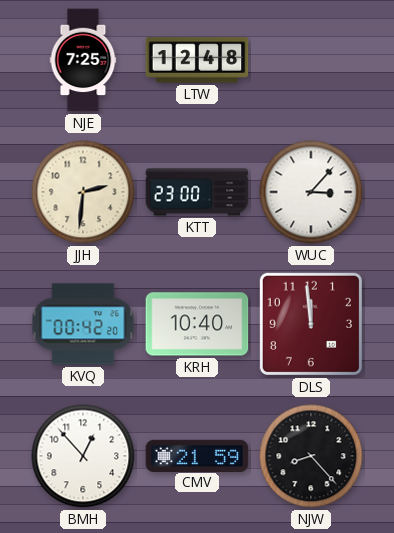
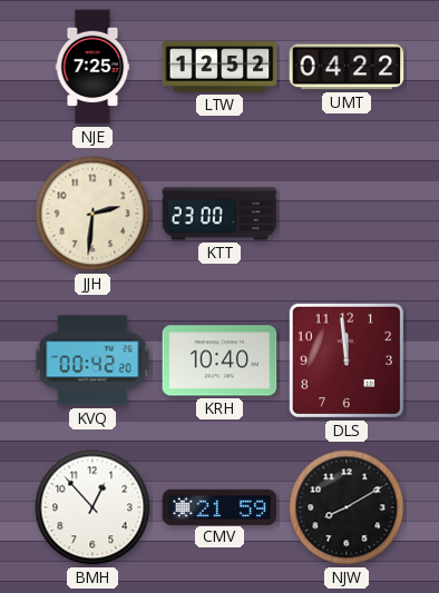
LTW: 12:48 -> 12:52
UMT: none -> 04:22
WUC: 3:07 -> none
NJW: 8:23 -> 8:10
